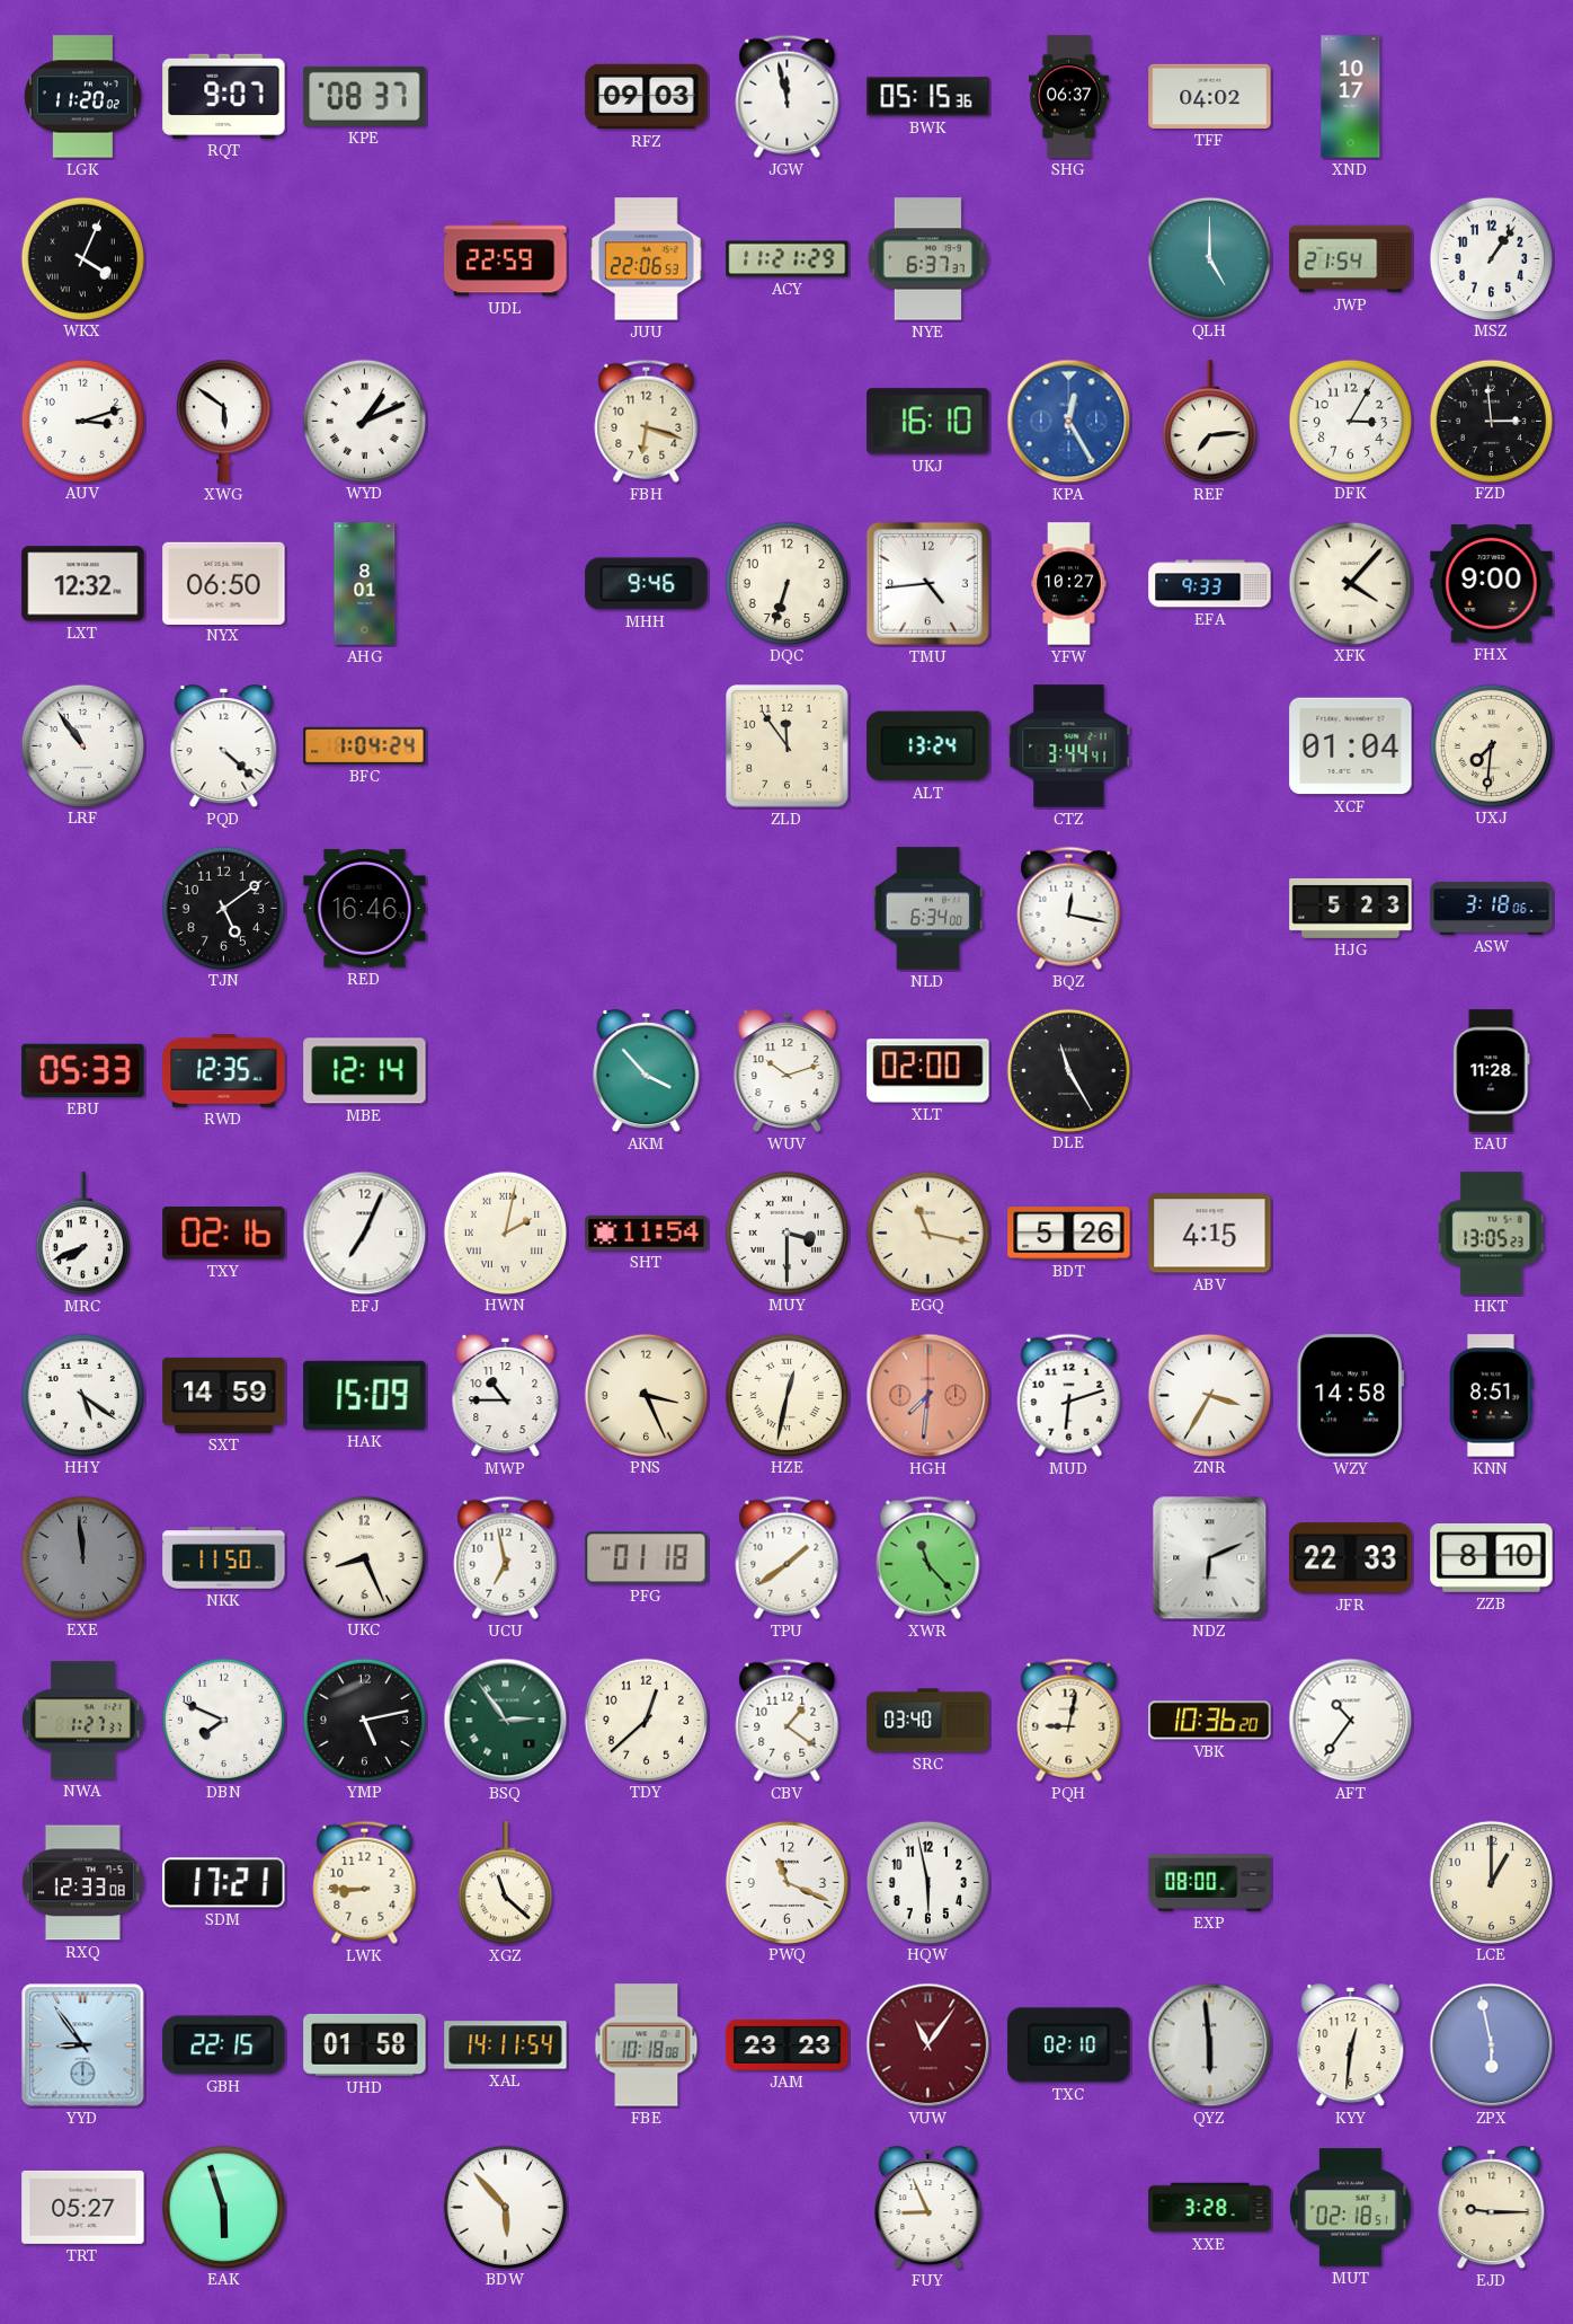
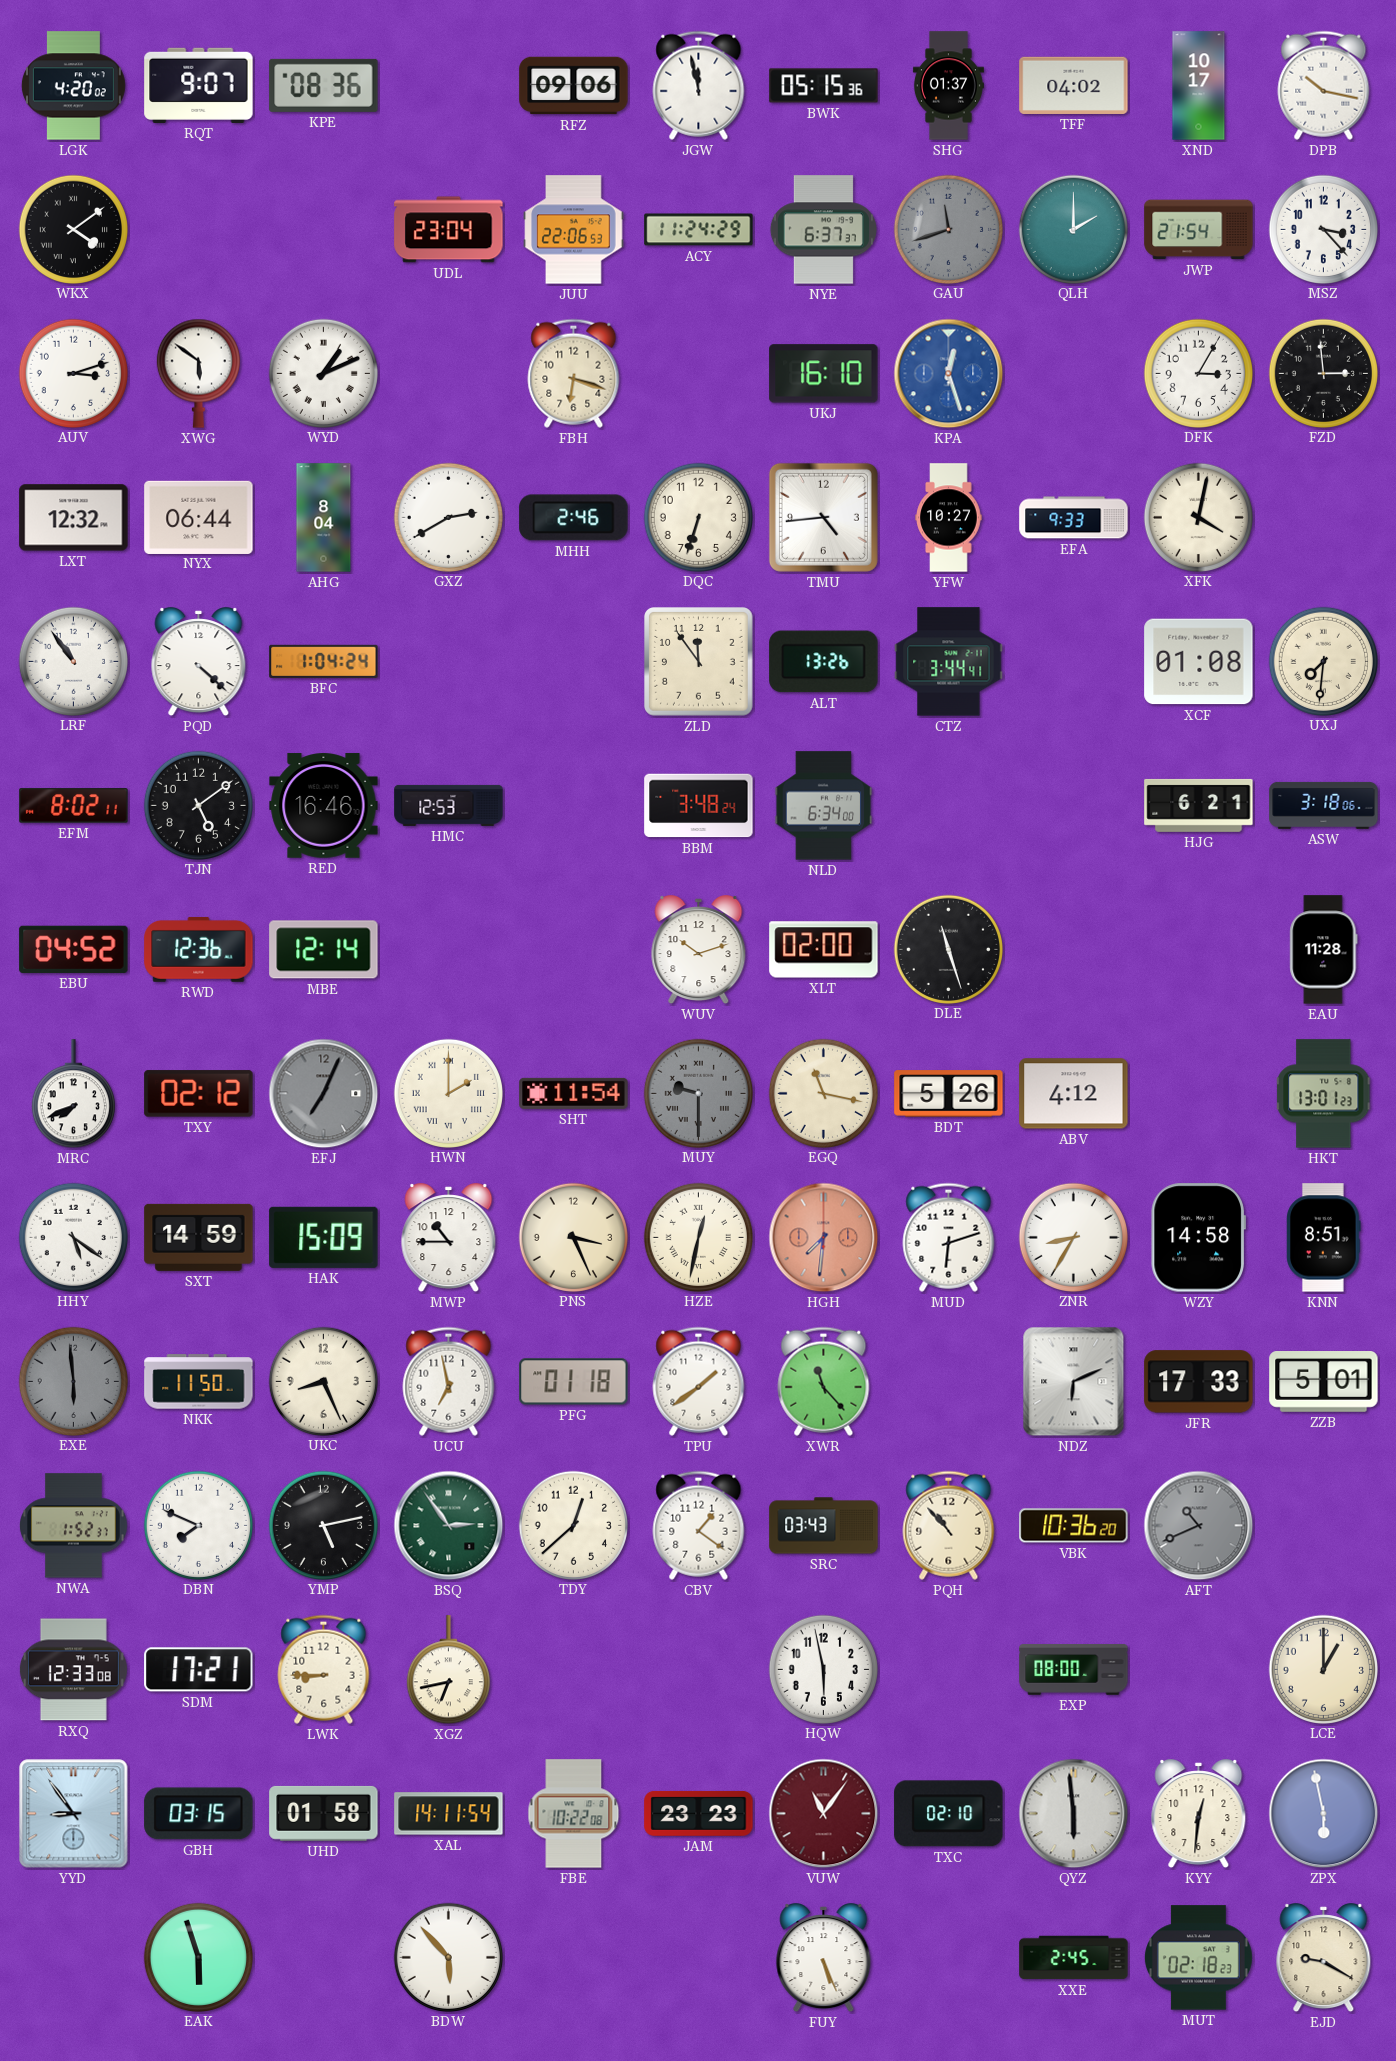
LGK: 11:20 -> 4:20
KPE: 08:37 -> 08:36
RFZ: 09:03 -> 09:06
SHG: 06:37 -> 01:37
DPB: none -> 10:17
WKX: 4:04 -> 4:09
UDL: 22:59 -> 23:04
ACY: 11:21 -> 11:24
GAU: none -> 11:42
QLH: 5:00 -> 2:00
MSZ: 1:06 -> 3:23
KPA: 12:25 -> 12:27
REF: 7:14 -> none
NYX: 06:50 -> 06:44
AHG: 8:01 -> 8:04
GXZ: none -> 2:40
MHH: 9:46 -> 2:46
XFK: 4:07 -> 4:02
FHX: 9:00 -> none
ALT: 13:24 -> 13:26
XCF: 01:04 -> 01:08
EFM: none -> 8:02
HMC: none -> 12:53
BBM: none -> 3:48
BQZ: 12:17 -> none
HJG: 5:23 -> 6:21
EBU: 05:33 -> 04:52
RWD: 12:35 -> 12:36
AKM: 3:53 -> none
DLE: 11:25 -> 11:27
TXY: 02:16 -> 02:12
EFJ dial: white -> grey
HWN: 2:02 -> 2:00
MUY: 3:30 -> 9:30
MUY dial: white -> grey
ABV: 4:15 -> 4:12
HKT: 13:05 -> 13:01
ZNR: 3:35 -> 8:35
EXE: 11:59 -> 5:59
JFR: 22:33 -> 17:33
ZZB: 8:10 -> 5:01
NWA: 1:27 -> 1:52
SRC: 03:40 -> 03:43
PQH: 9:02 -> 10:53
AFT: 10:36 -> 10:41
AFT dial: white -> grey
XGZ: 11:22 -> 6:43
PWQ: 11:19 -> none
GBH: 22:15 -> 03:15
FBE: 10:18 -> 10:22
TRT: 05:27 -> none
FUY: 8:56 -> 5:26
XXE: 3:28 -> 2:45
MUT: 02:18:51 -> 02:18:23
EJD: 9:15 -> 9:20
